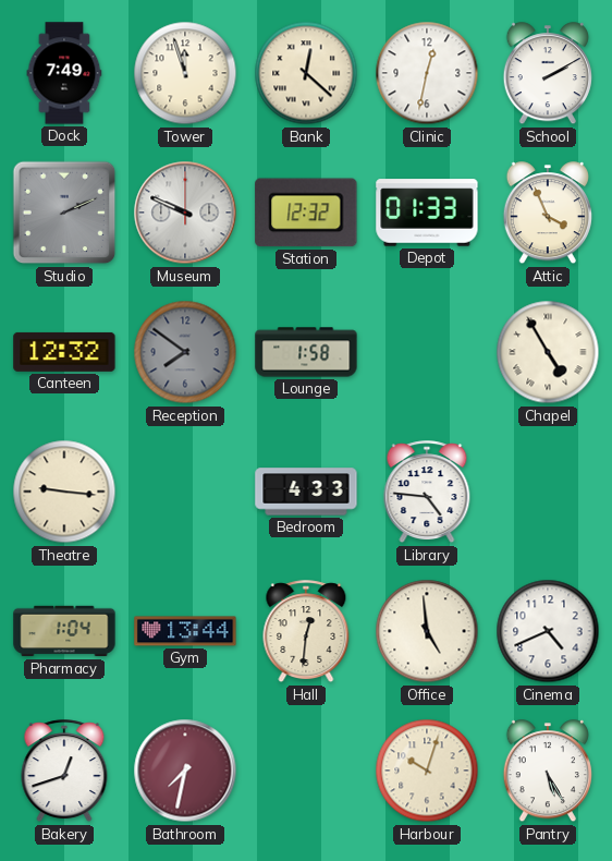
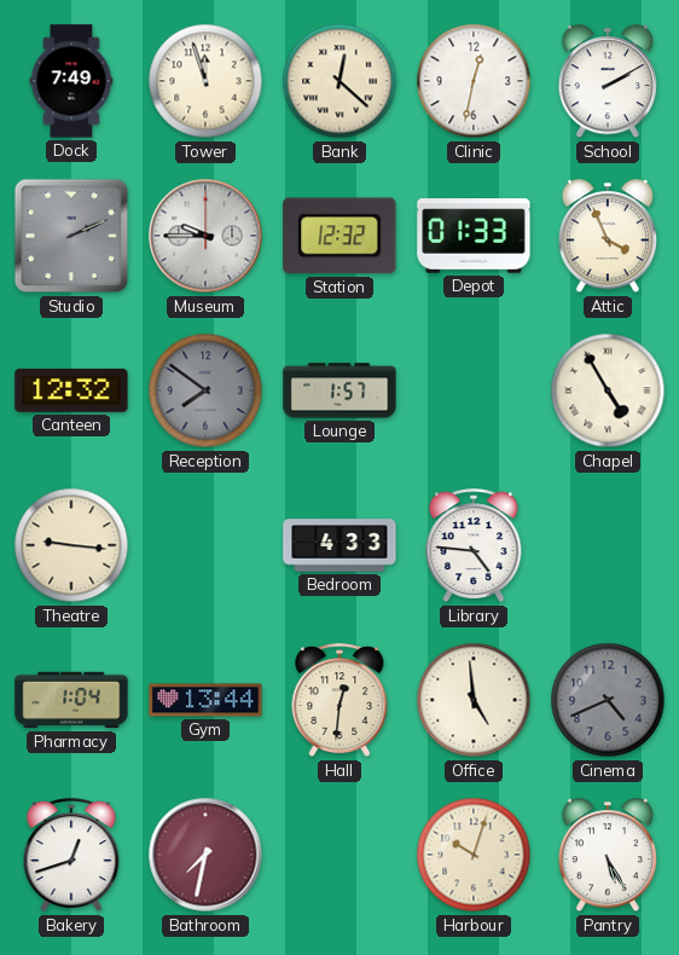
Museum: 9:49 -> 9:45
Lounge: 1:58 -> 1:57
Cinema dial: white -> grey
